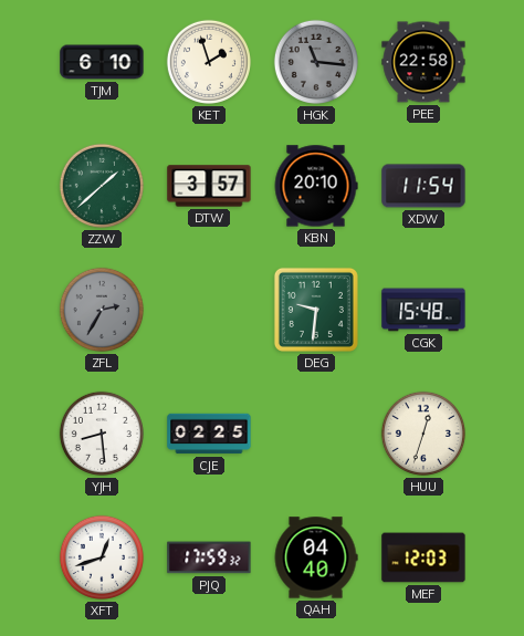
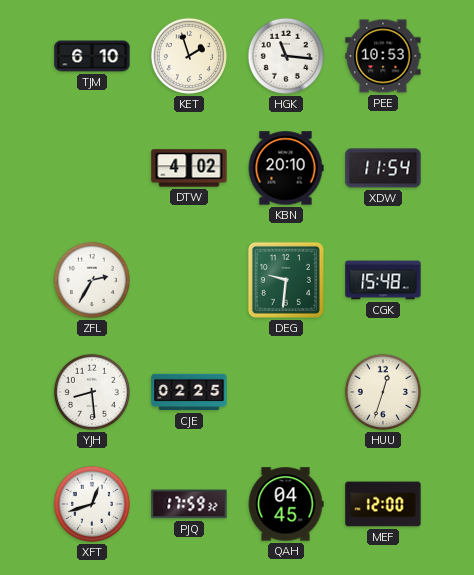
HGK dial: grey -> white
PEE: 22:58 -> 10:53
ZZW: 1:38 -> none
DTW: 3:57 -> 4:02
ZFL dial: grey -> white
QAH: 04:40 -> 04:45
MEF: 12:03 -> 12:00
